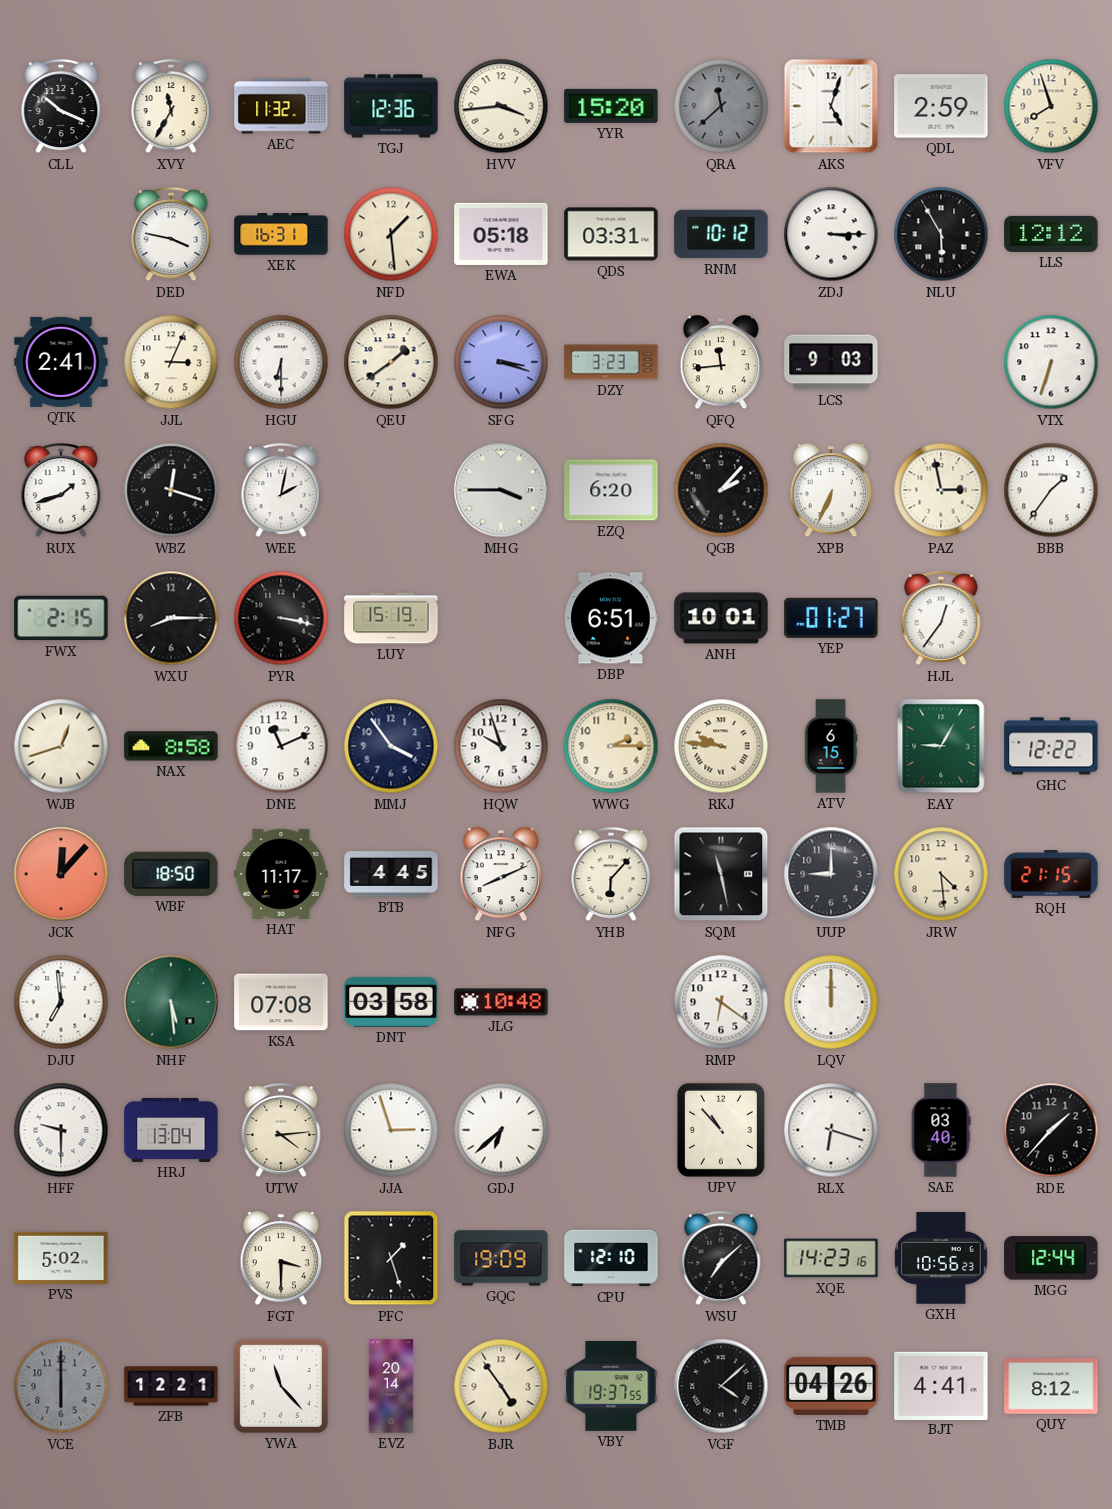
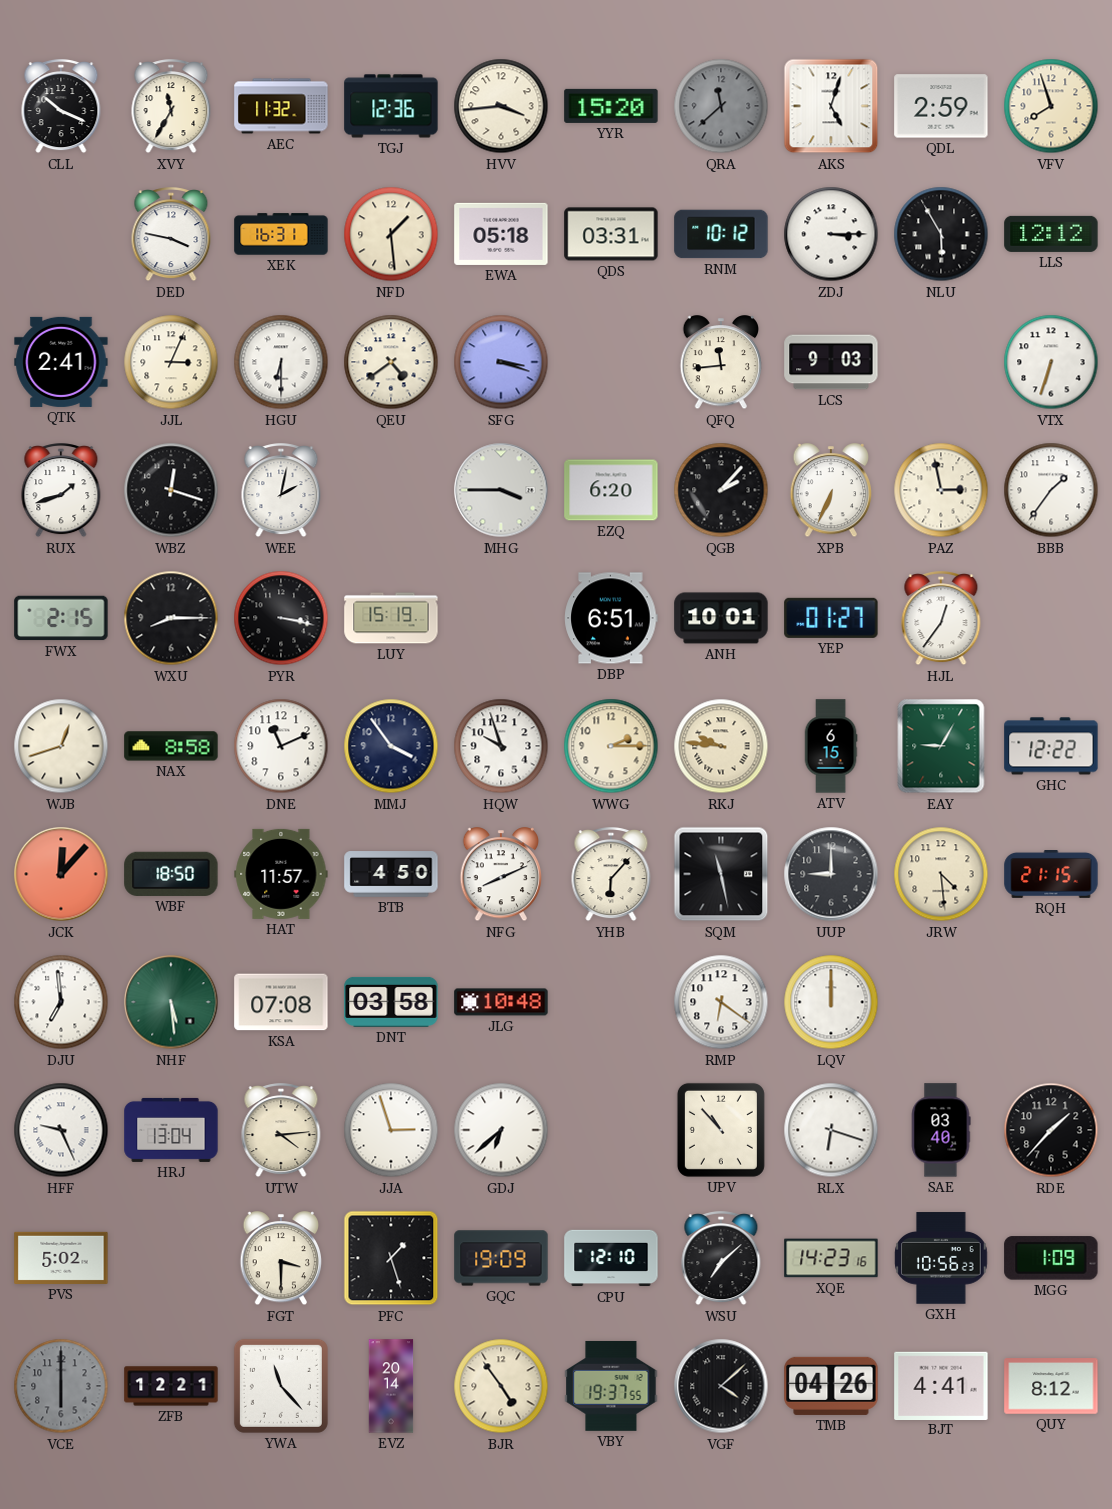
QEU: 1:39 -> 4:39
DZY: 3:23 -> none
HAT: 11:17 -> 11:57
BTB: 4:45 -> 4:50
HFF: 9:30 -> 9:26
MGG: 12:44 -> 1:09
